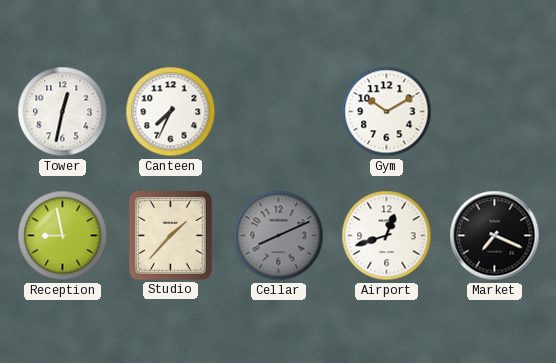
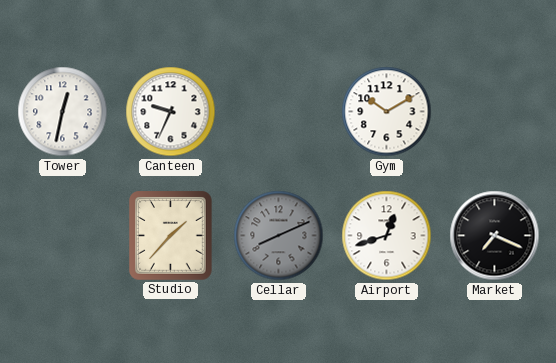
Canteen: 7:34 -> 9:34
Reception: 8:58 -> none
